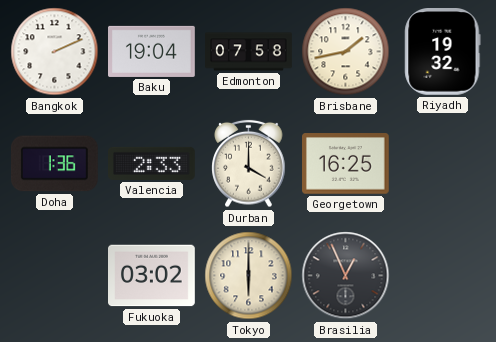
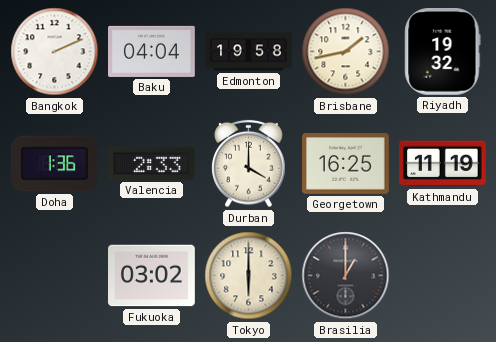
Baku: 19:04 -> 04:04
Edmonton: 07:58 -> 19:58
Kathmandu: none -> 11:19
Brasilia: 12:56 -> 1:00
